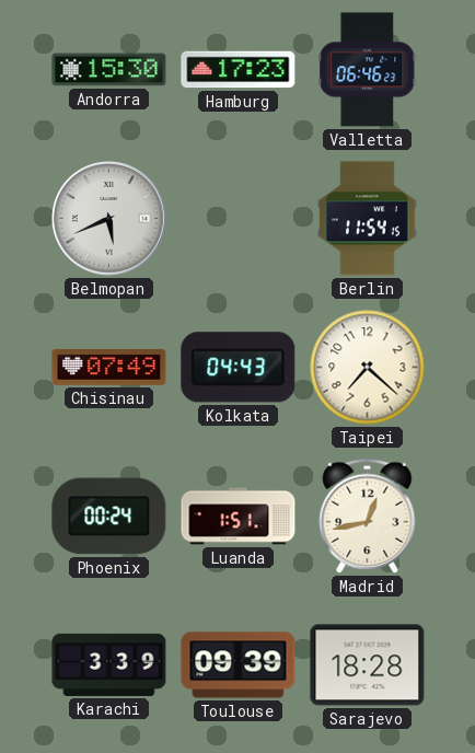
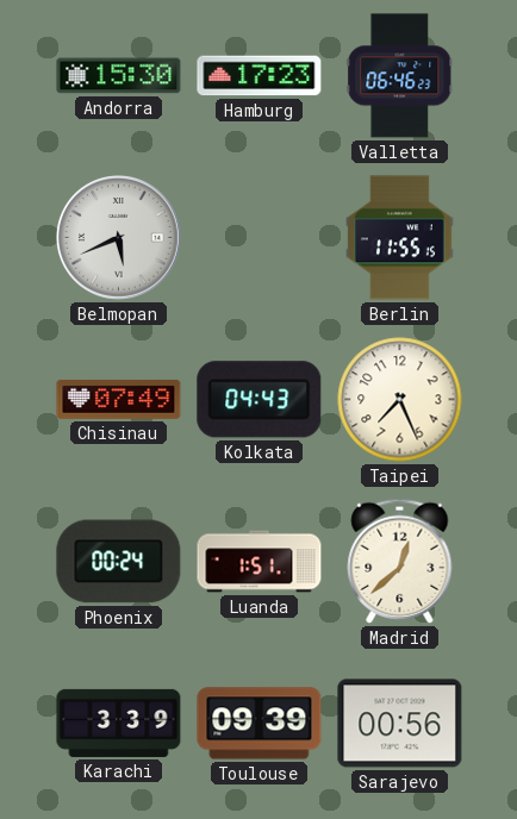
Berlin: 11:54 -> 11:55
Taipei: 7:22 -> 7:26
Madrid: 12:43 -> 12:38
Sarajevo: 18:28 -> 00:56
